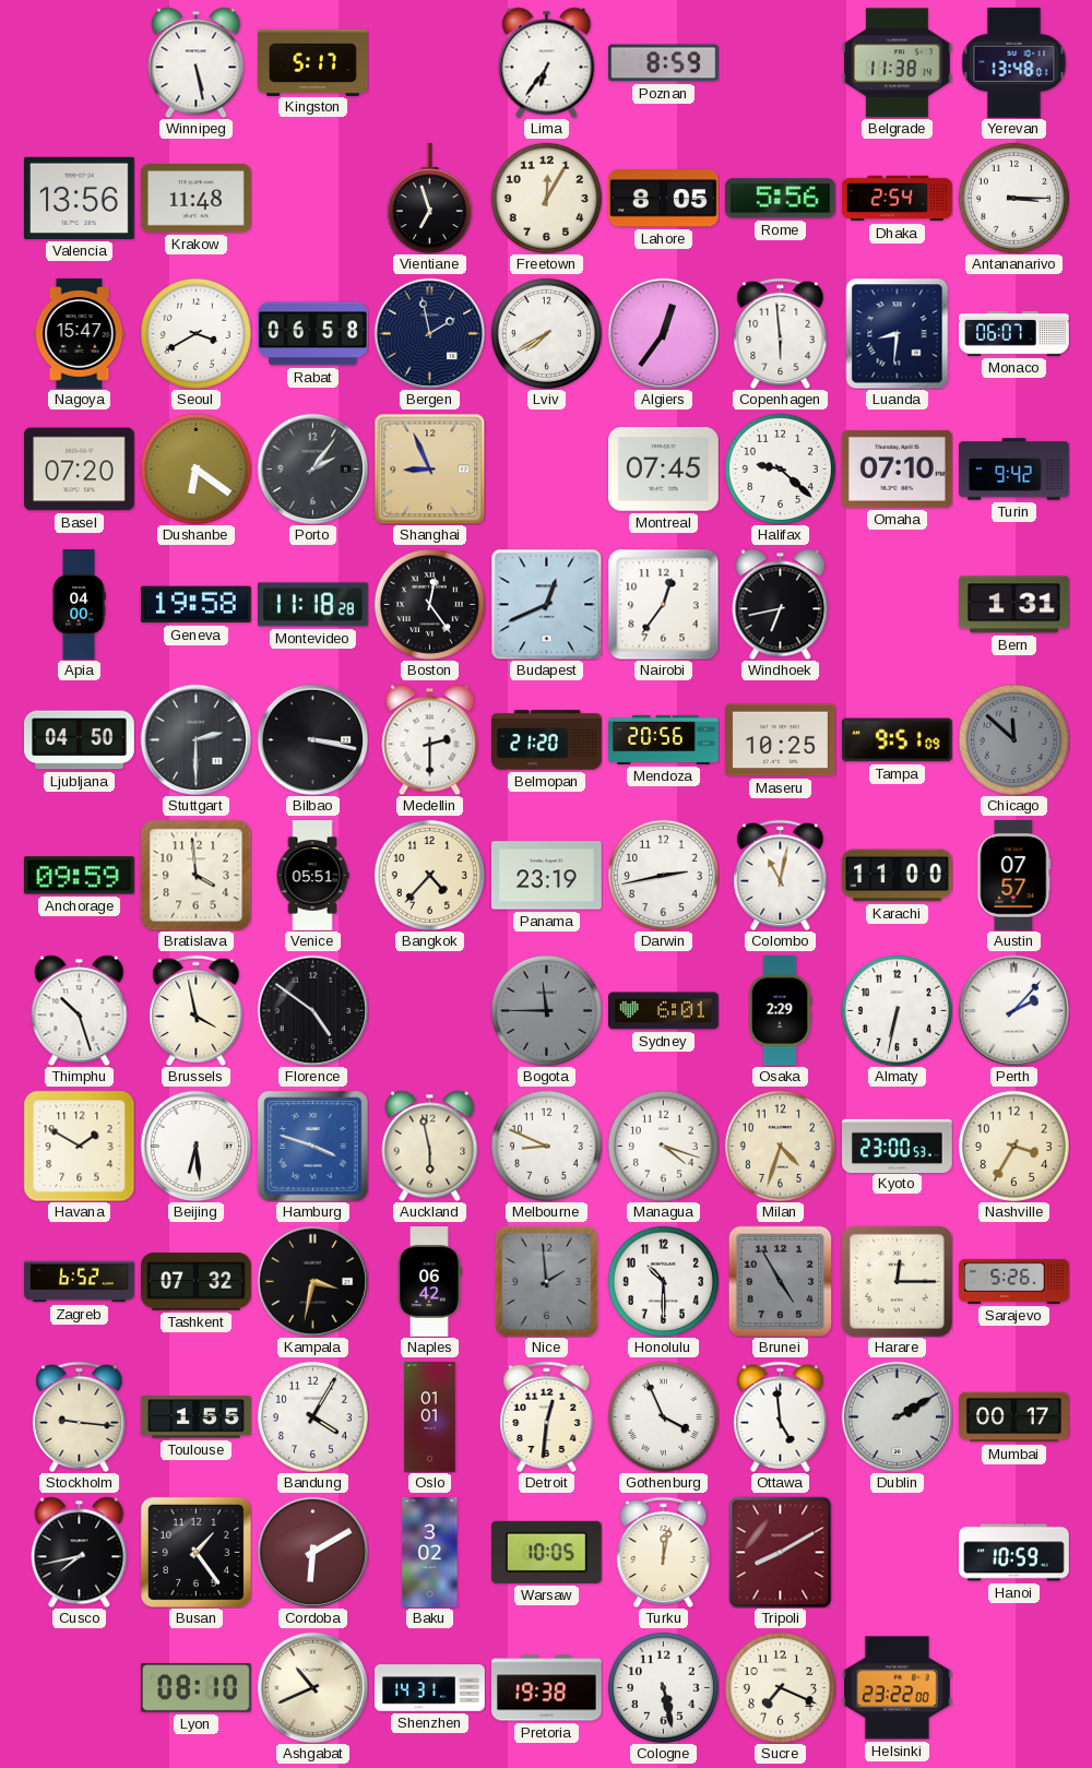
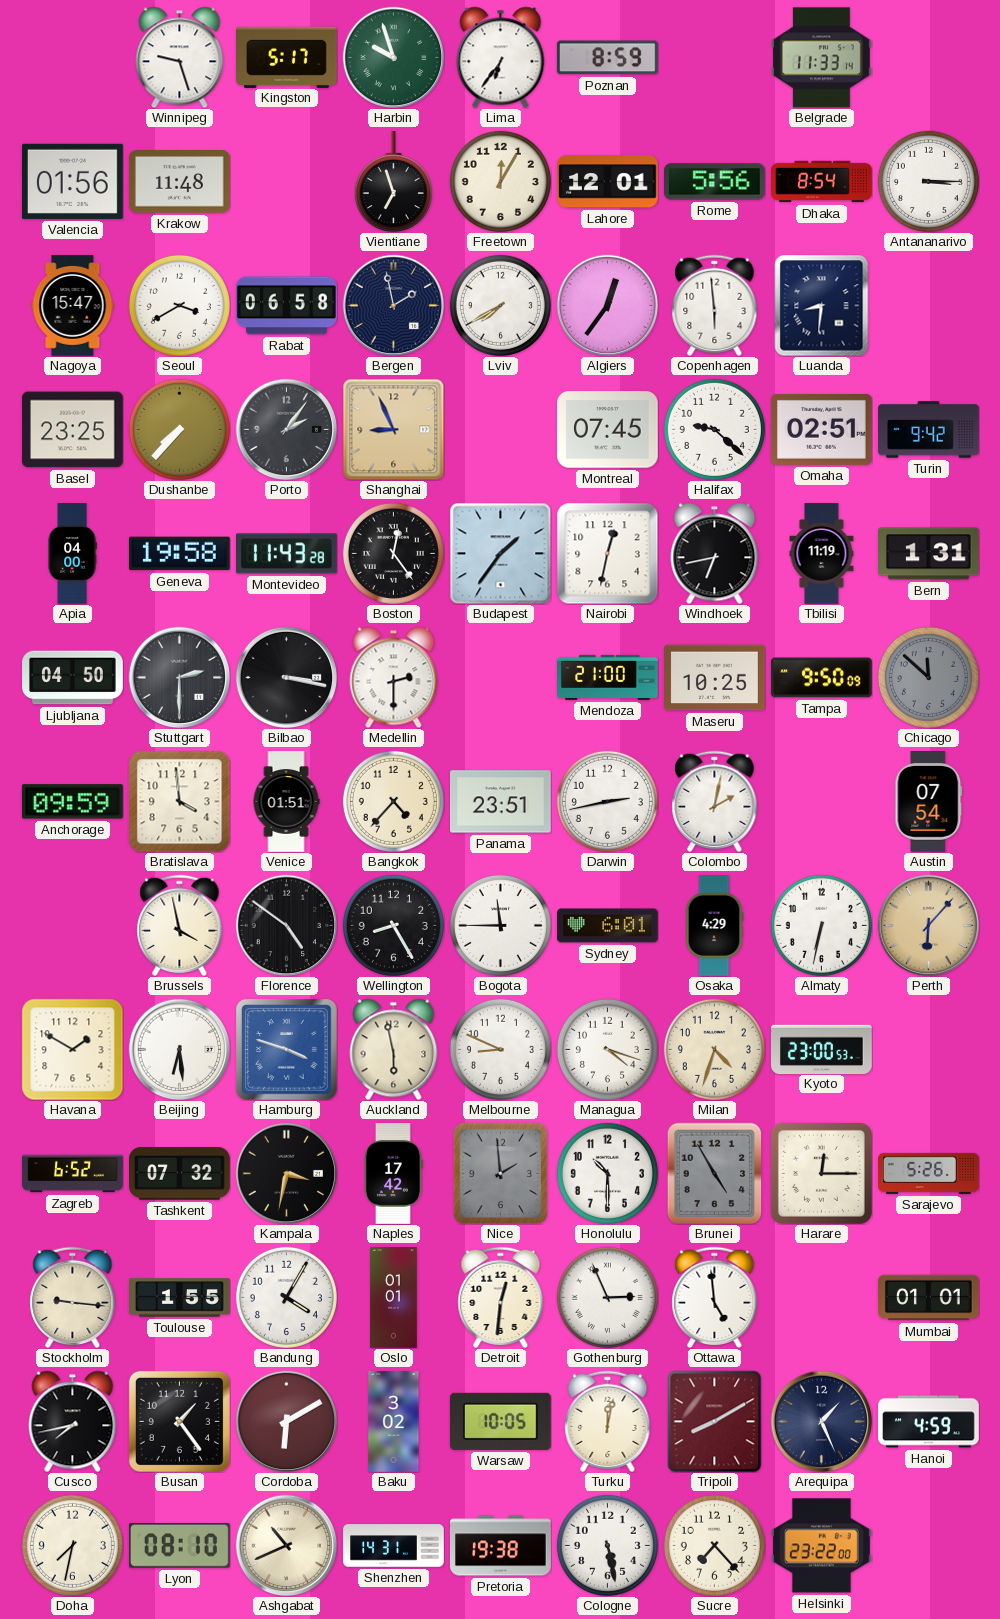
Winnipeg: 5:28 -> 9:27
Harbin: none -> 9:57
Belgrade: 11:38 -> 11:33
Yerevan: 13:48 -> none
Valencia: 13:56 -> 01:56
Lahore: 8:05 -> 12:01
Dhaka: 2:54 -> 8:54
Monaco: 06:07 -> none
Basel: 07:20 -> 23:25
Dushanbe: 6:21 -> 7:37
Omaha: 07:10 -> 02:51
Montevideo: 11:18 -> 11:43
Budapest: 12:41 -> 1:36
Nairobi: 12:36 -> 12:32
Tbilisi: none -> 11:19
Belmopan: 21:20 -> none
Mendoza: 20:56 -> 21:00
Tampa: 9:51 -> 9:50
Venice: 05:51 -> 01:51
Panama: 23:19 -> 23:51
Colombo: 11:02 -> 2:02
Karachi: 11:00 -> none
Austin: 07:57 -> 07:54
Thimphu: 10:27 -> none
Wellington: none -> 8:25
Bogota dial: grey -> white
Osaka: 2:29 -> 4:29
Perth: 2:07 -> 6:07
Perth dial: white -> champagne
Nashville: 3:35 -> none
Naples: 06:42 -> 17:42
Gothenburg: 3:56 -> 2:56
Dublin: 2:10 -> none
Mumbai: 00:17 -> 01:01
Arequipa: none -> 1:26
Hanoi: 10:59 -> 4:59
Doha: none -> 7:32
Sucre: 7:19 -> 7:23
